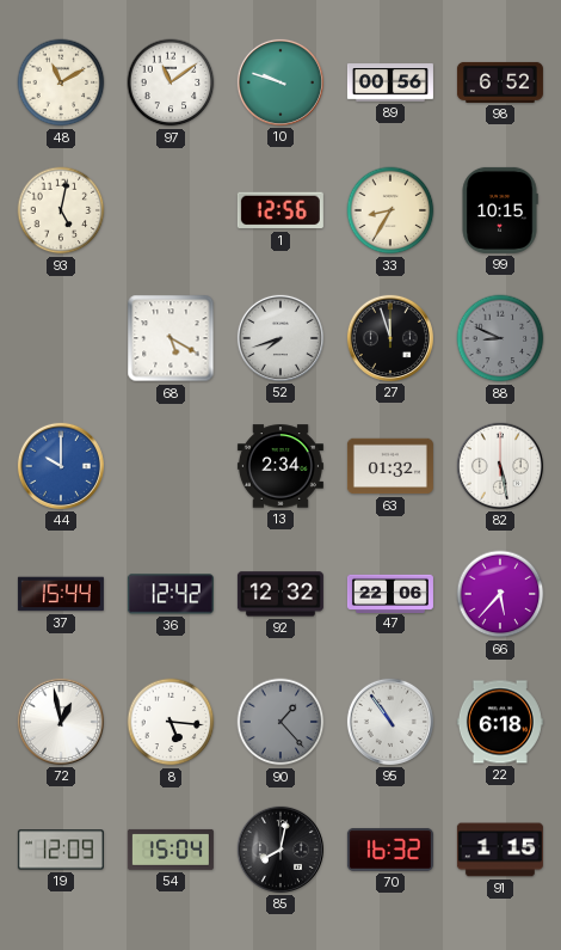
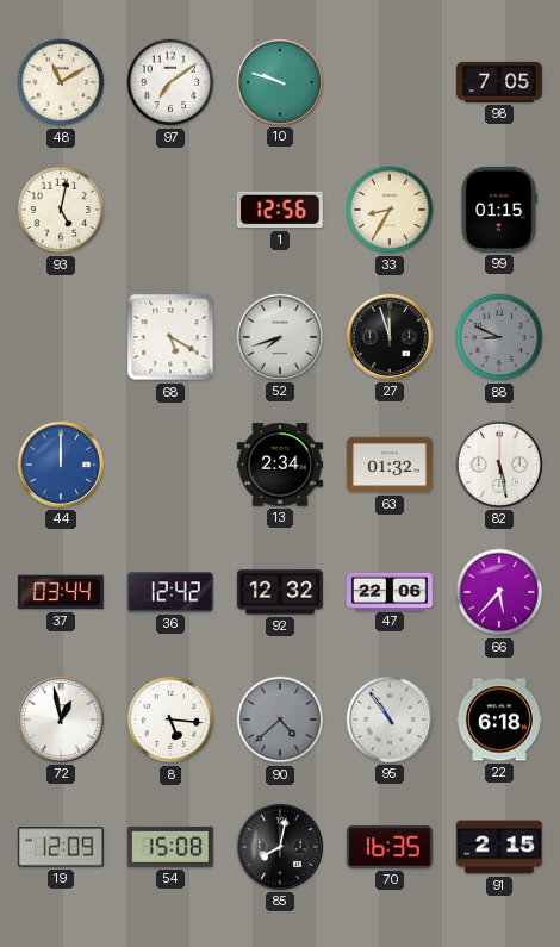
97: 11:09 -> 7:09
89: 00:56 -> none
98: 6:52 -> 7:05
99: 10:15 -> 01:15
44: 10:00 -> 12:00
37: 15:44 -> 03:44
90: 1:23 -> 4:38
54: 15:04 -> 15:08
70: 16:32 -> 16:35
91: 1:15 -> 2:15
